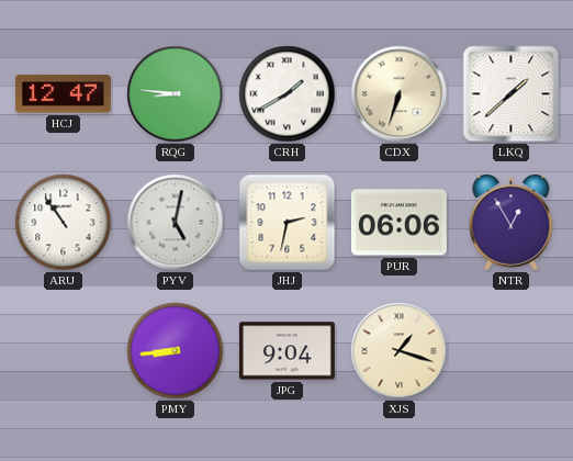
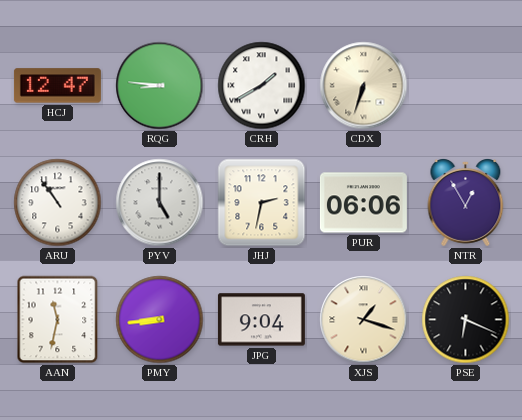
LKQ: 1:38 -> none
PYV: 5:02 -> 5:00
AAN: none -> 11:32
PSE: none -> 6:19
